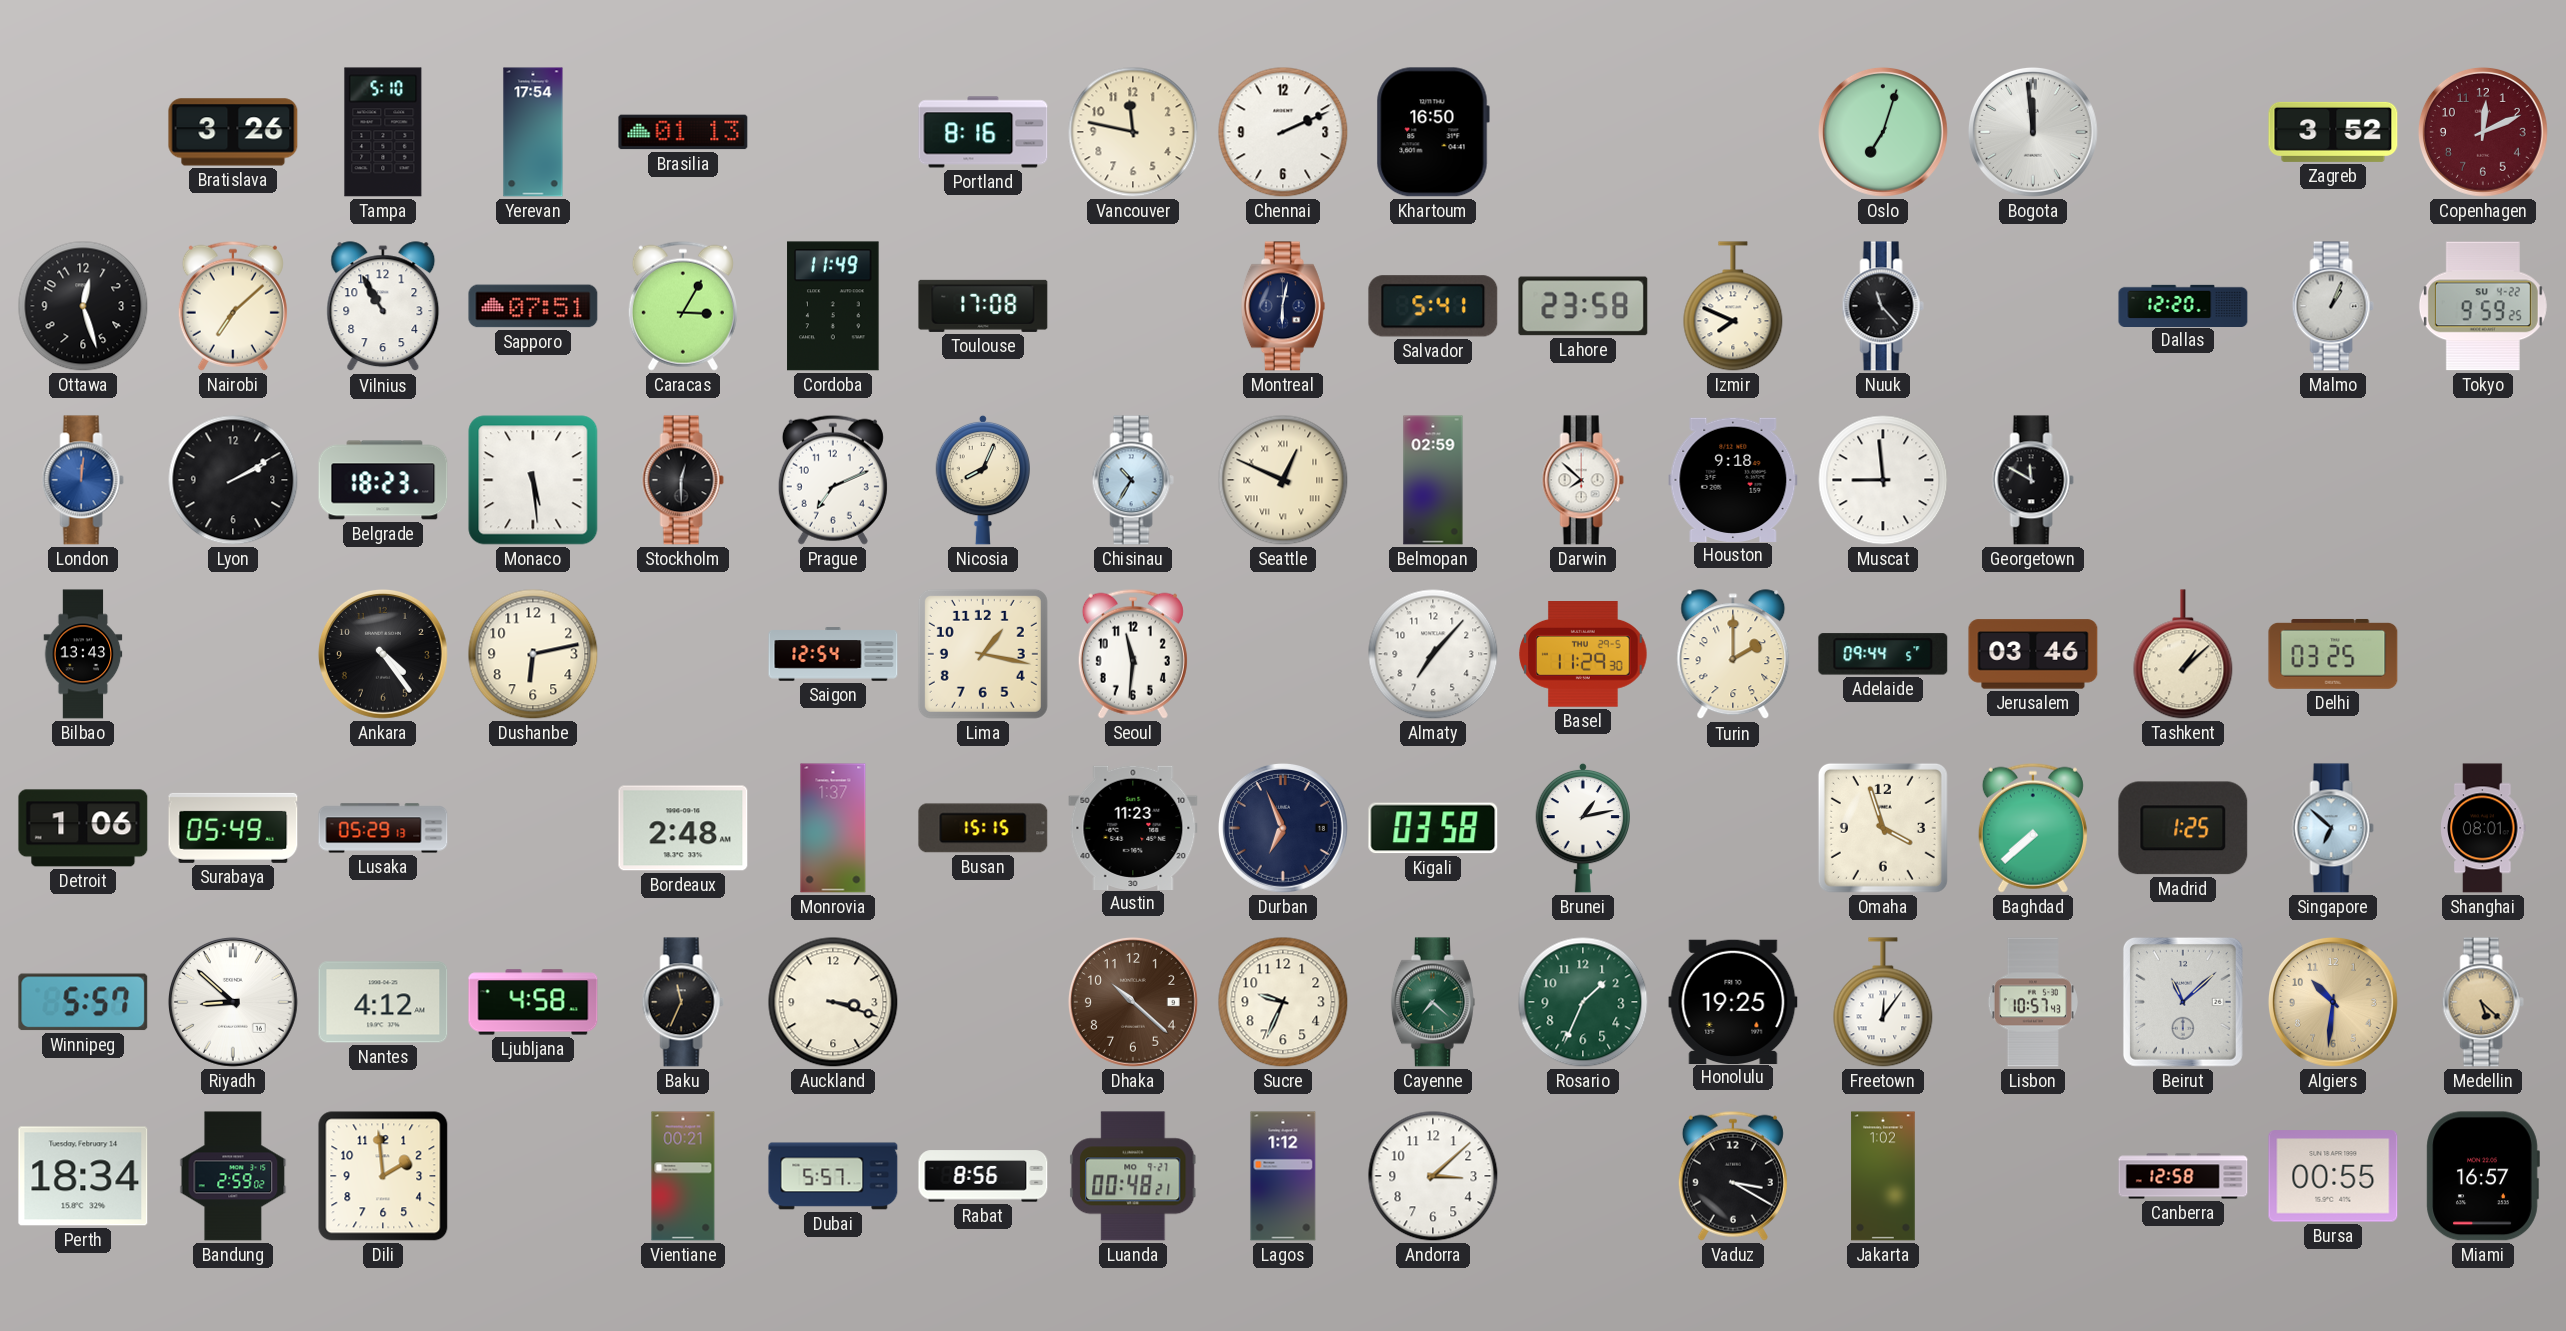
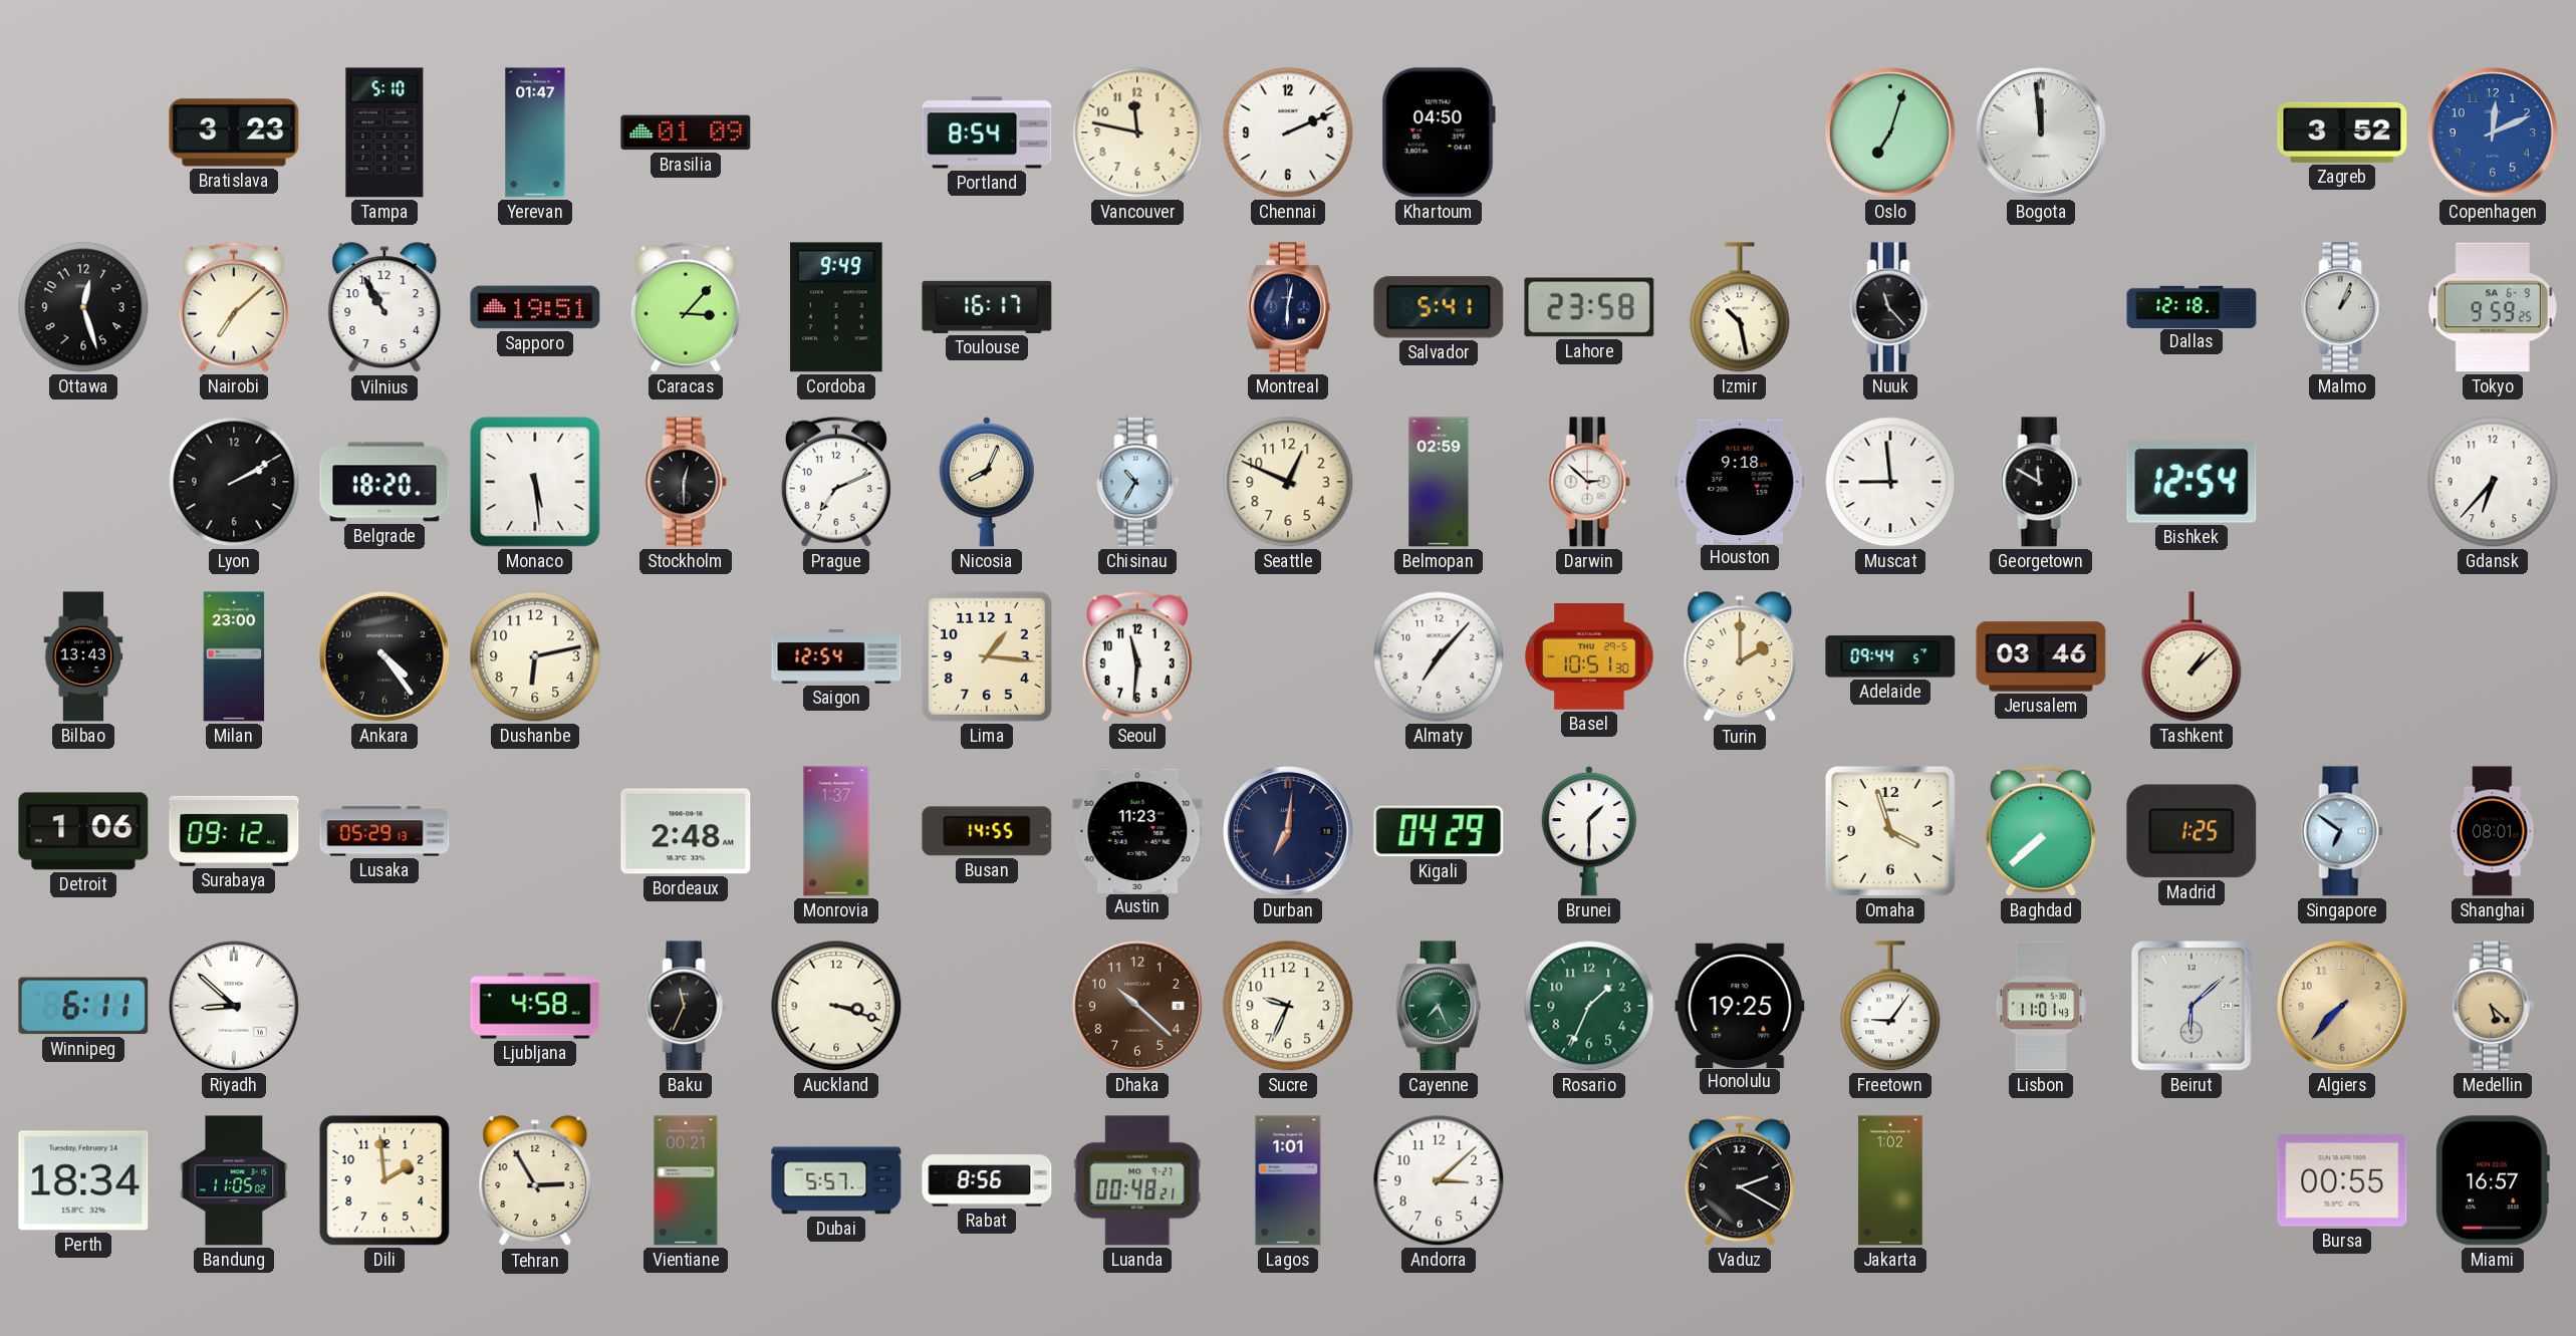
Bratislava: 3:26 -> 3:23
Yerevan: 17:54 -> 01:47
Brasilia: 01:13 -> 01:09
Portland: 8:16 -> 8:54
Khartoum: 16:50 -> 04:50
Copenhagen dial: burgundy -> blue
Sapporo: 07:51 -> 19:51
Caracas: 3:05 -> 3:07
Cordoba: 11:49 -> 9:49
Toulouse: 17:08 -> 16:17
Izmir: 7:49 -> 10:28
Dallas: 12:20 -> 12:18
Tokyo date: SU 4-22 -> SA 6-9
London: 12:01 -> none
Belgrade: 18:23 -> 18:20
Seattle numerals: Roman -> Arabic
Darwin: 7:52 -> 2:52
Bishkek: none -> 12:54
Gdansk: none -> 6:37
Milan: none -> 23:00
Lima: 1:17 -> 1:16
Basel: 11:29 -> 10:51
Delhi: 03:25 -> none
Surabaya: 05:49 -> 09:12
Busan: 15:15 -> 14:55
Durban: 6:56 -> 7:01
Kigali: 03:58 -> 04:29
Brunei: 1:13 -> 1:30
Singapore: 6:52 -> 6:51
Winnipeg: 5:57 -> 6:11
Nantes: 4:12 -> none
Cayenne: 7:22 -> 7:26
Freetown: 12:06 -> 9:06
Lisbon: 10:57 -> 11:01
Beirut: 11:08 -> 6:08
Algiers: 10:31 -> 7:37
Bandung: 2:59 -> 11:05
Tehran: none -> 2:55
Lagos: 1:12 -> 1:01
Vaduz: 3:20 -> 2:20
Canberra: 12:58 -> none
